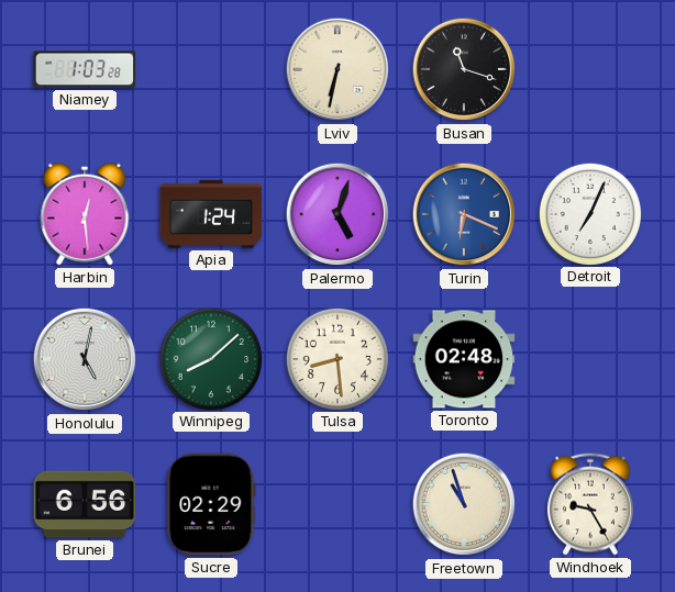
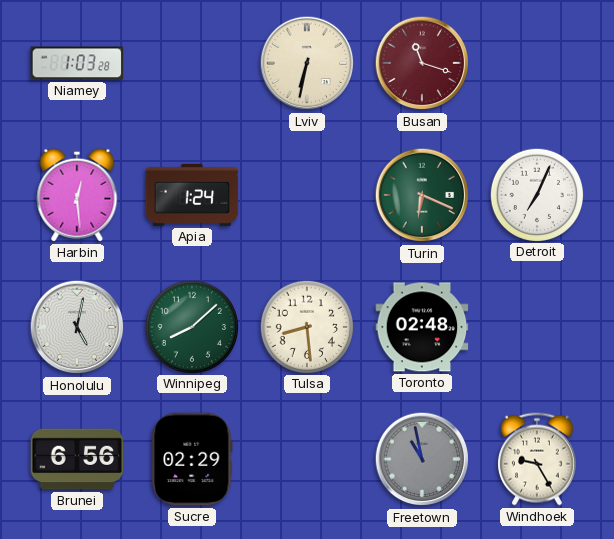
Busan dial: black -> burgundy
Palermo: 5:03 -> none
Turin dial: blue -> green
Freetown: 10:57 -> 10:58
Freetown dial: cream -> grey
